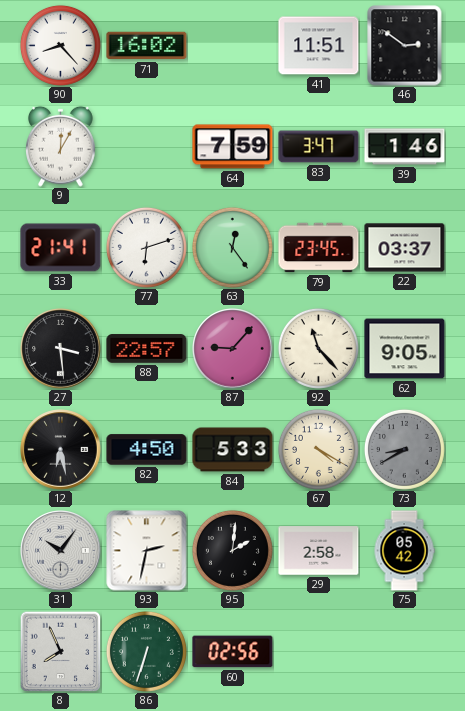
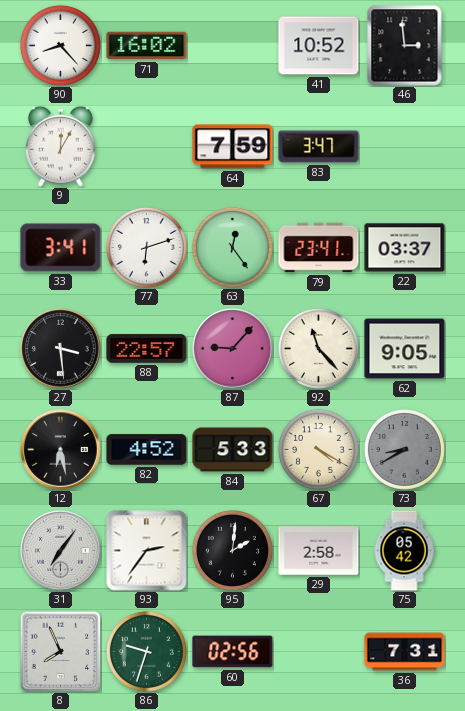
41: 11:51 -> 10:52
46: 2:51 -> 2:59
39: 1:46 -> none
33: 21:41 -> 3:41
79: 23:45 -> 23:41
82: 4:50 -> 4:52
31: 10:06 -> 7:06
93: 2:32 -> 2:36
86: 6:33 -> 9:33
36: none -> 7:31
